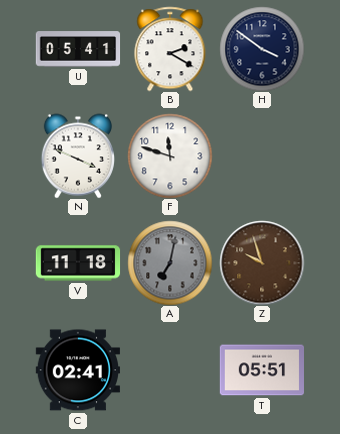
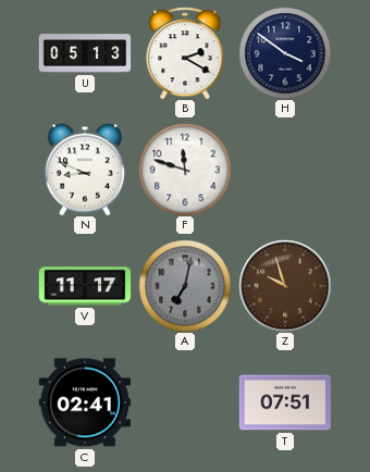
U: 05:41 -> 05:13
N: 3:49 -> 8:49
V: 11:18 -> 11:17
T: 05:51 -> 07:51
